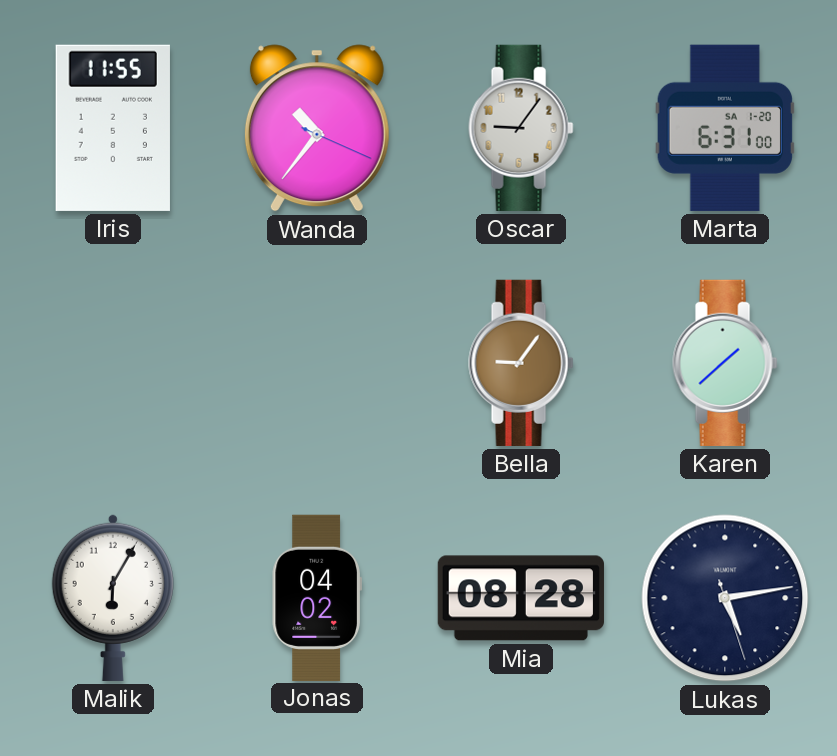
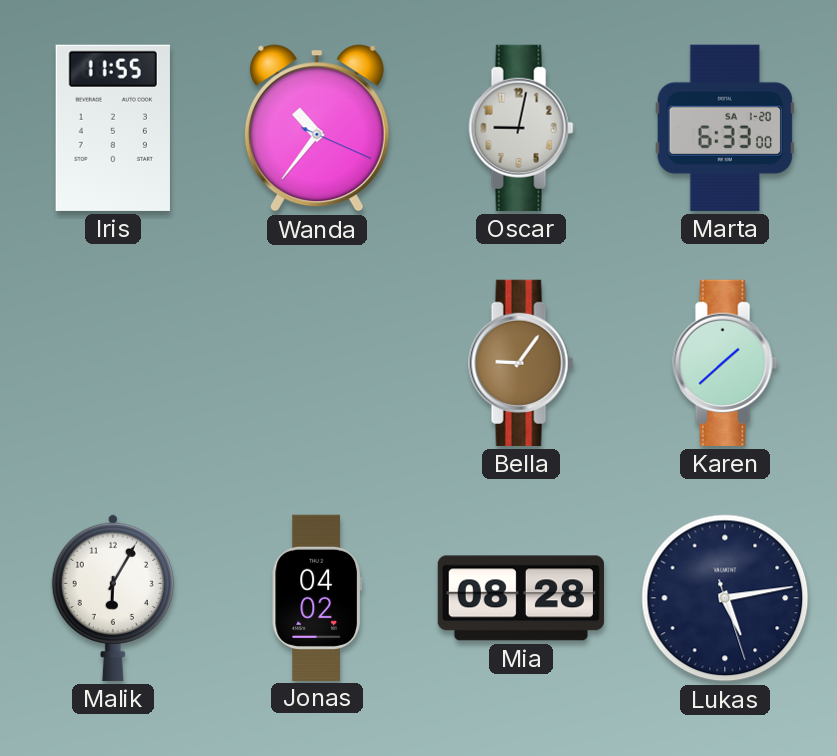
Oscar: 9:06 -> 9:02
Marta: 6:31 -> 6:33
